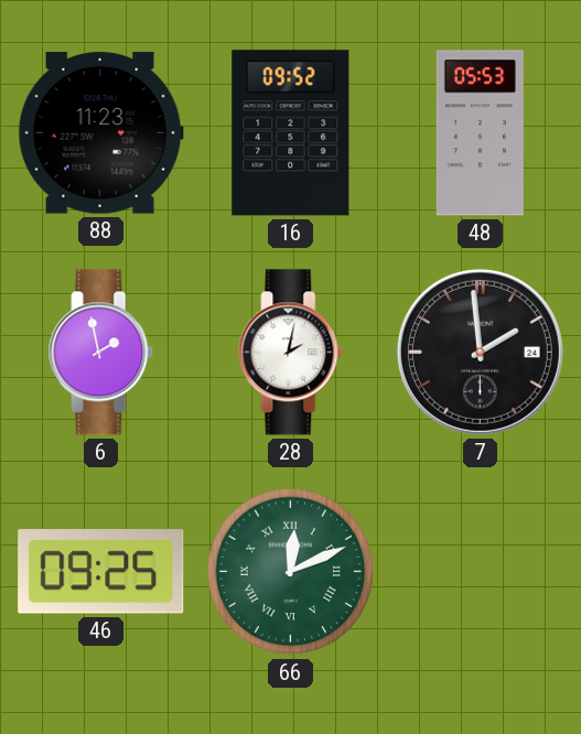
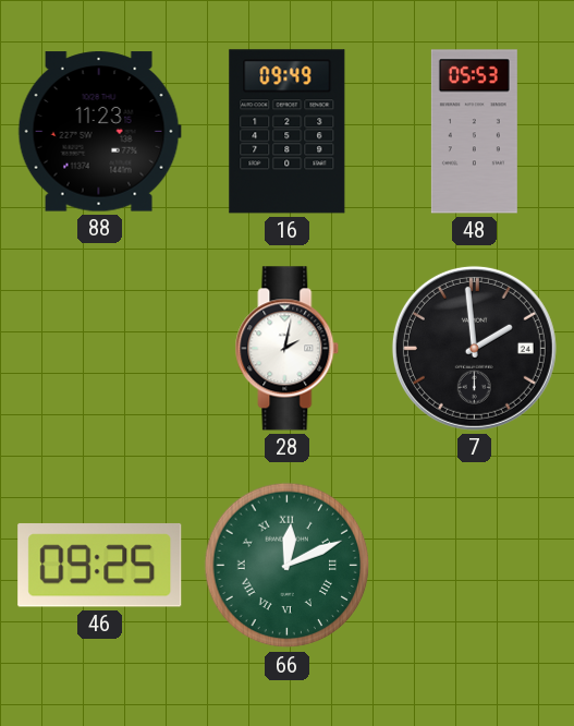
16: 09:52 -> 09:49
6: 1:58 -> none
